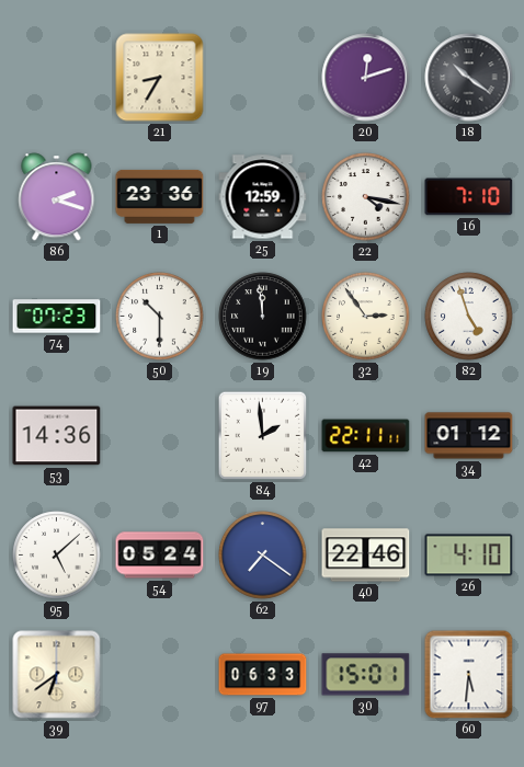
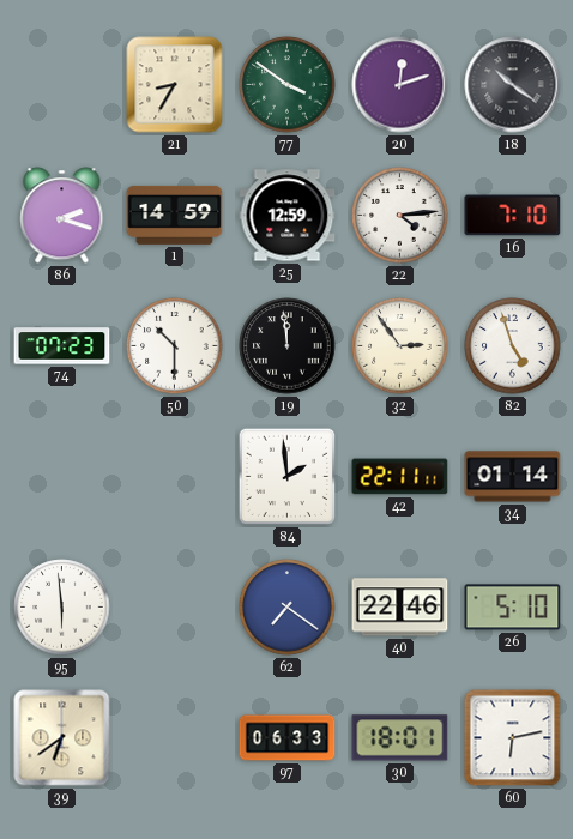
77: none -> 3:51
1: 23:36 -> 14:59
22: 4:17 -> 4:14
53: 14:36 -> none
34: 01:12 -> 01:14
95: 5:08 -> 5:59
54: 05:24 -> none
26: 4:10 -> 5:10
30: 15:01 -> 18:01
60: 5:31 -> 6:13
